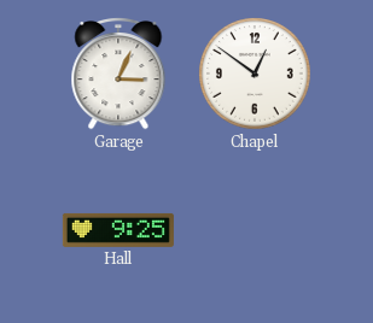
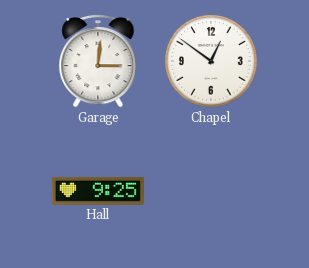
Garage: 3:04 -> 3:01
